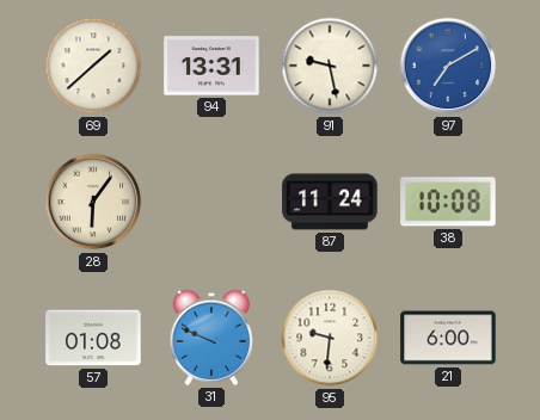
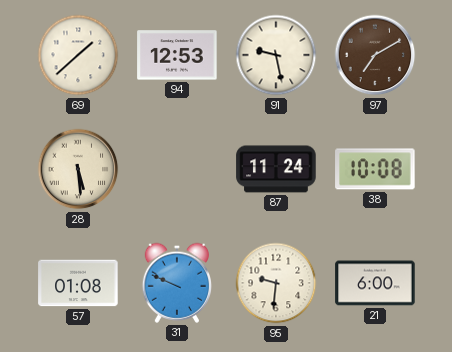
94: 13:31 -> 12:53
97 dial: blue -> brown
28: 6:06 -> 5:29
